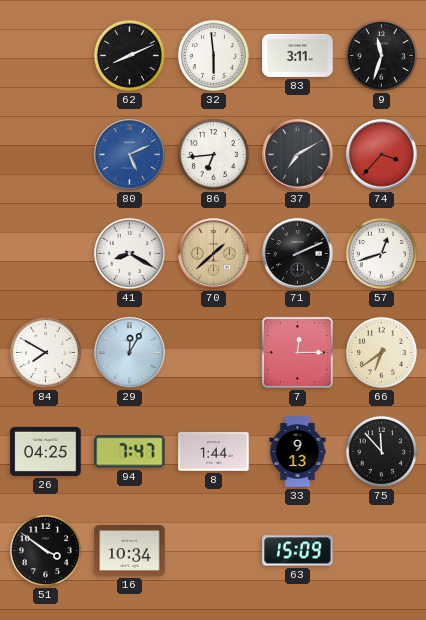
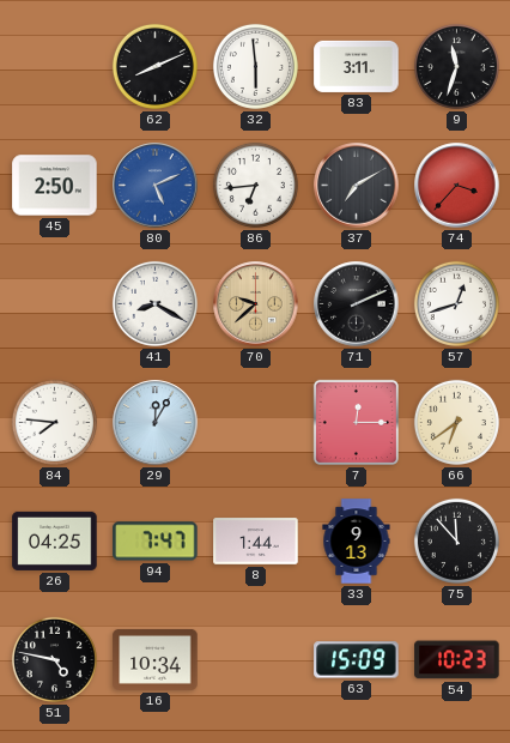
45: none -> 2:50
70: 1:38 -> 9:38
84: 7:50 -> 7:46
51: 3:51 -> 4:47
54: none -> 10:23
